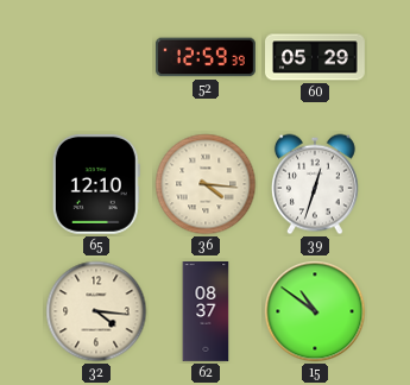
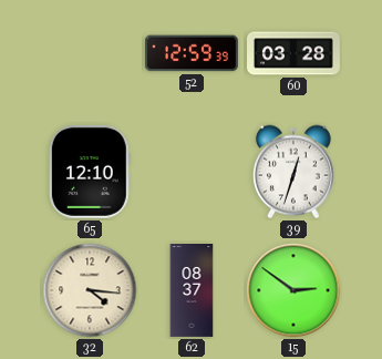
60: 05:29 -> 03:28
36: 4:16 -> none
15: 10:51 -> 2:51
